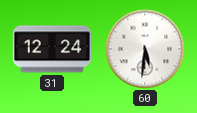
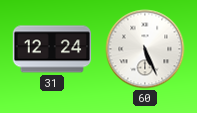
60: 5:31 -> 5:26
